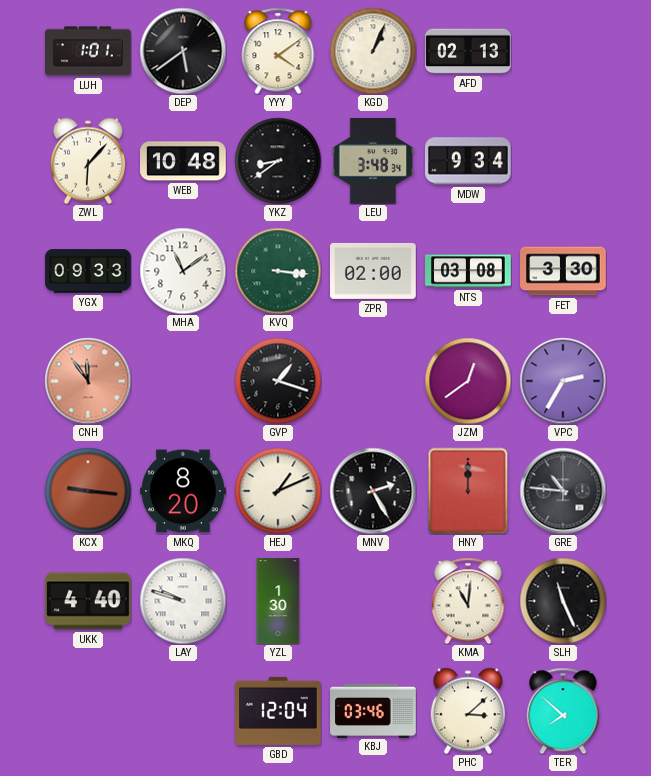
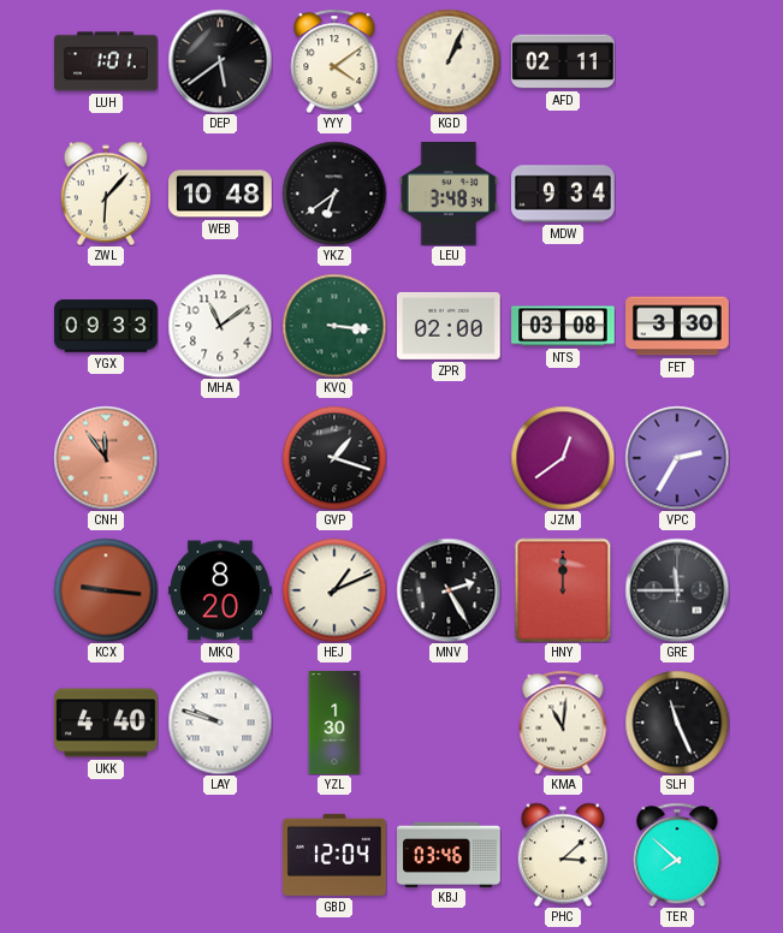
AFD: 02:13 -> 02:11
YKZ: 8:39 -> 6:39
GRE: 10:46 -> 11:45
